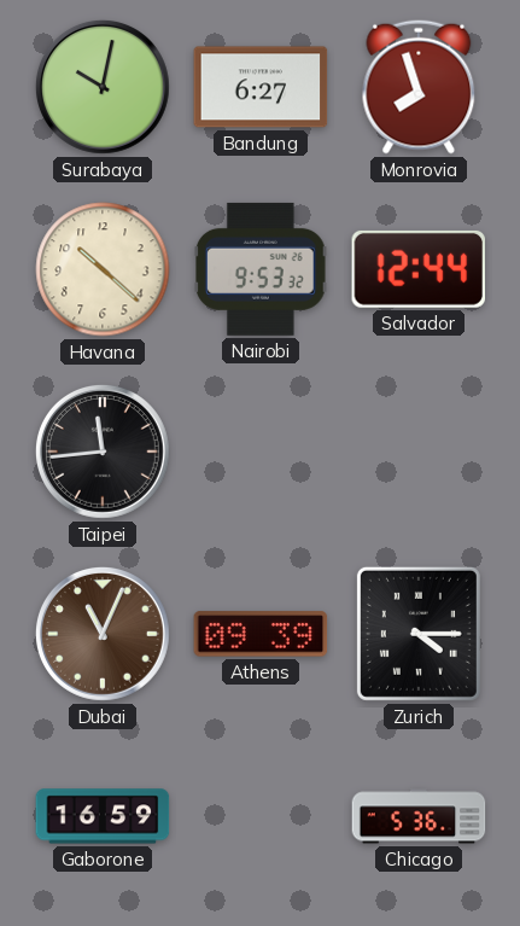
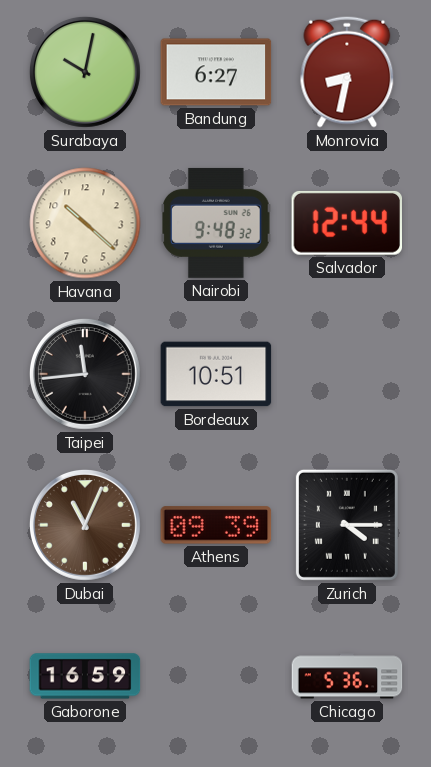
Monrovia: 7:57 -> 8:32
Nairobi: 9:53 -> 9:48
Bordeaux: none -> 10:51
